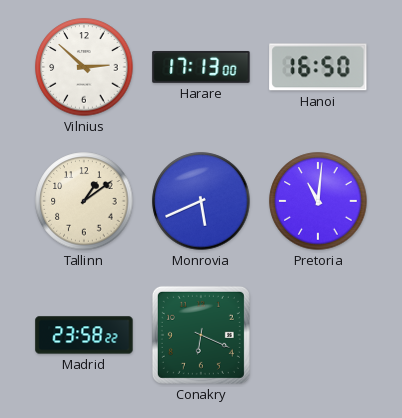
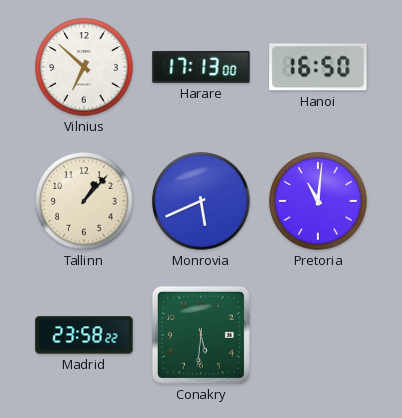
Vilnius: 2:52 -> 6:52
Tallinn: 1:09 -> 1:07
Conakry: 6:19 -> 5:31
